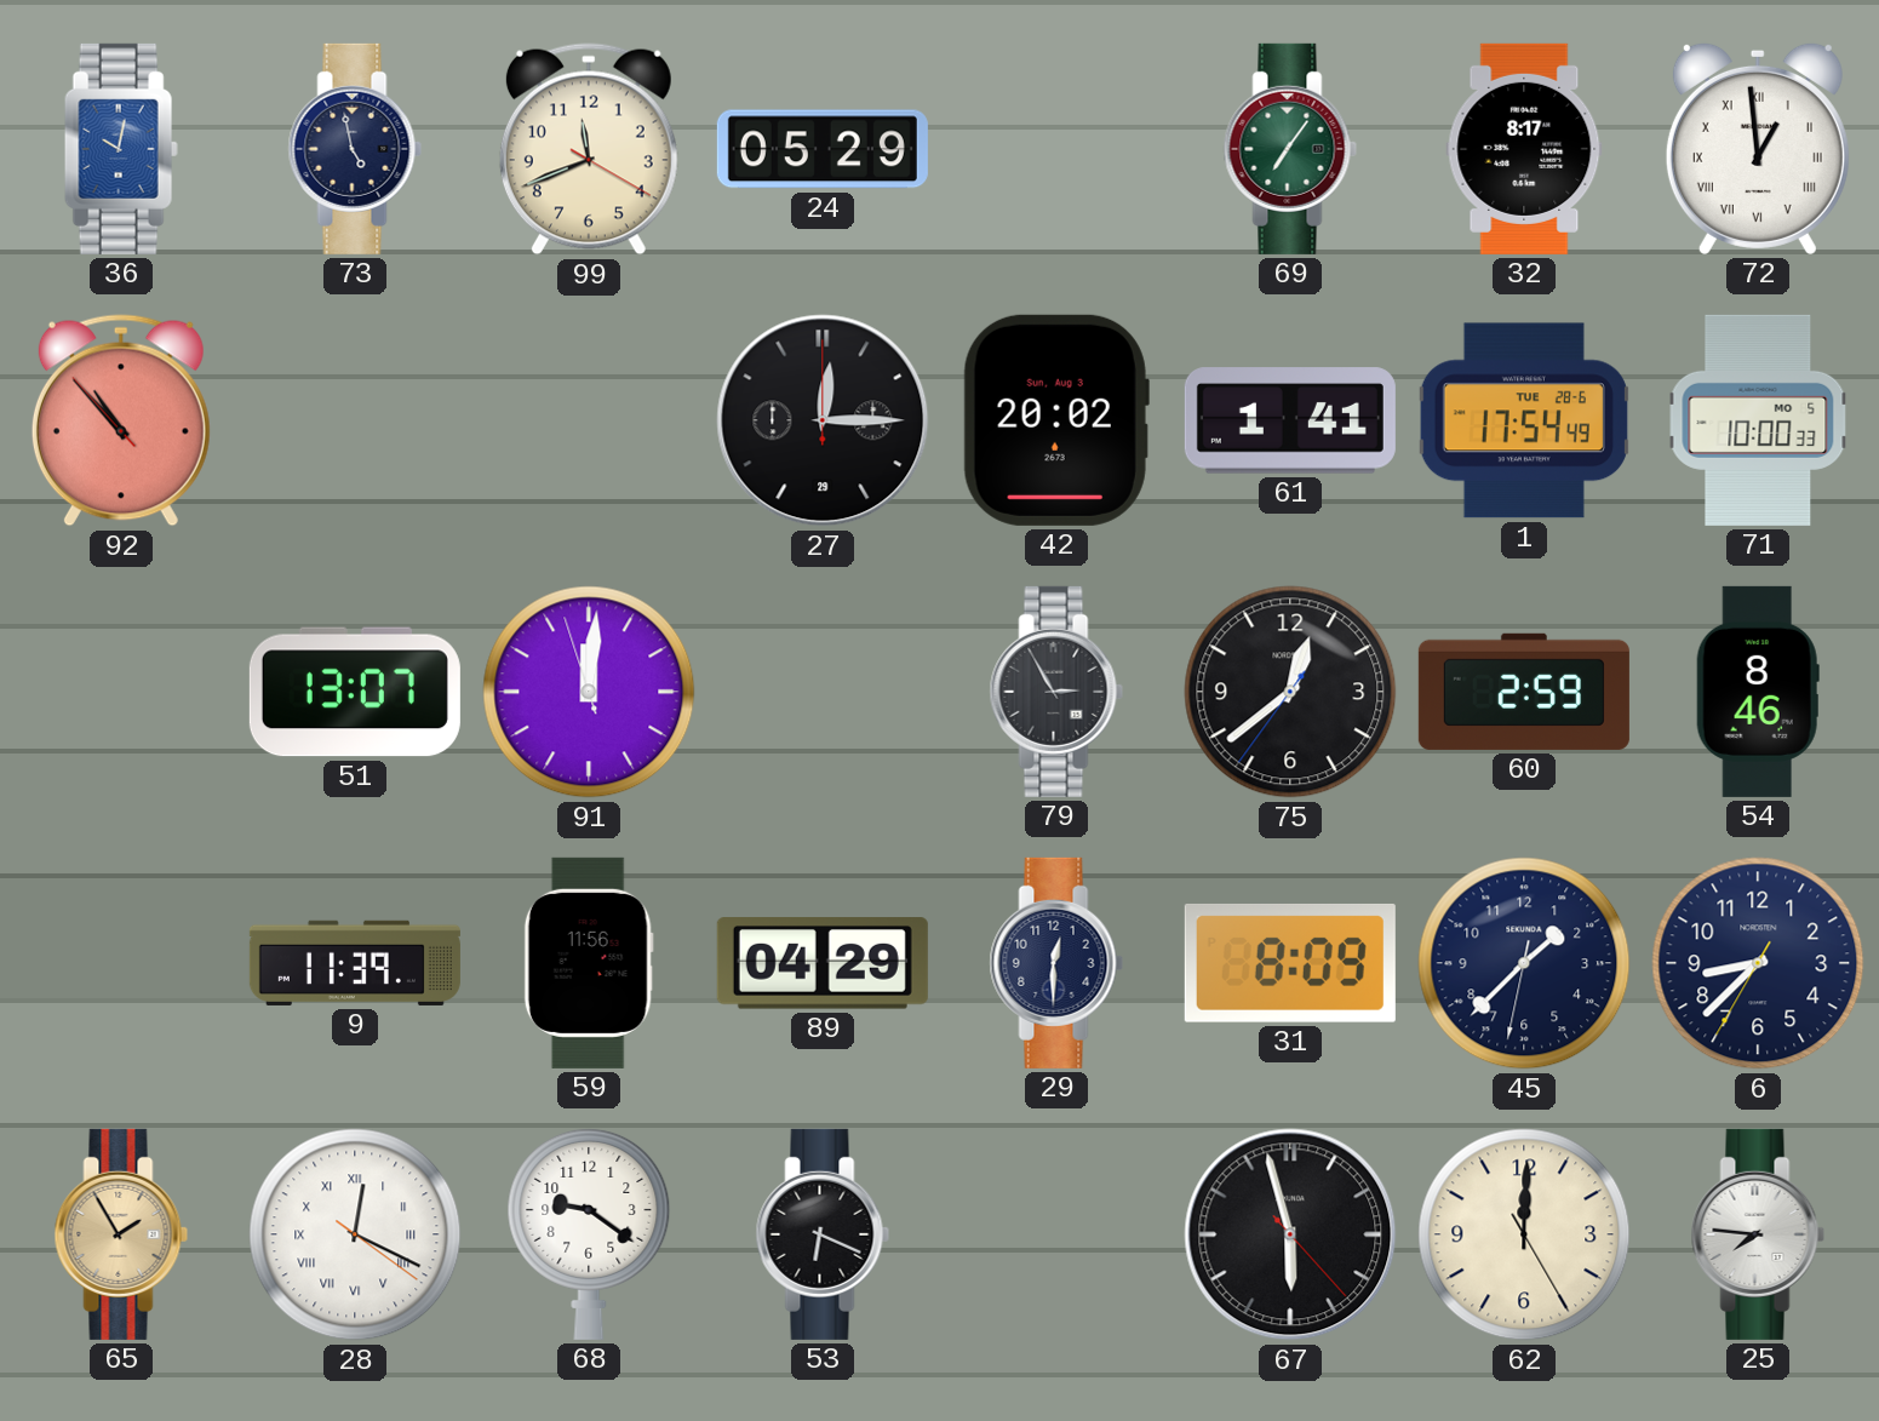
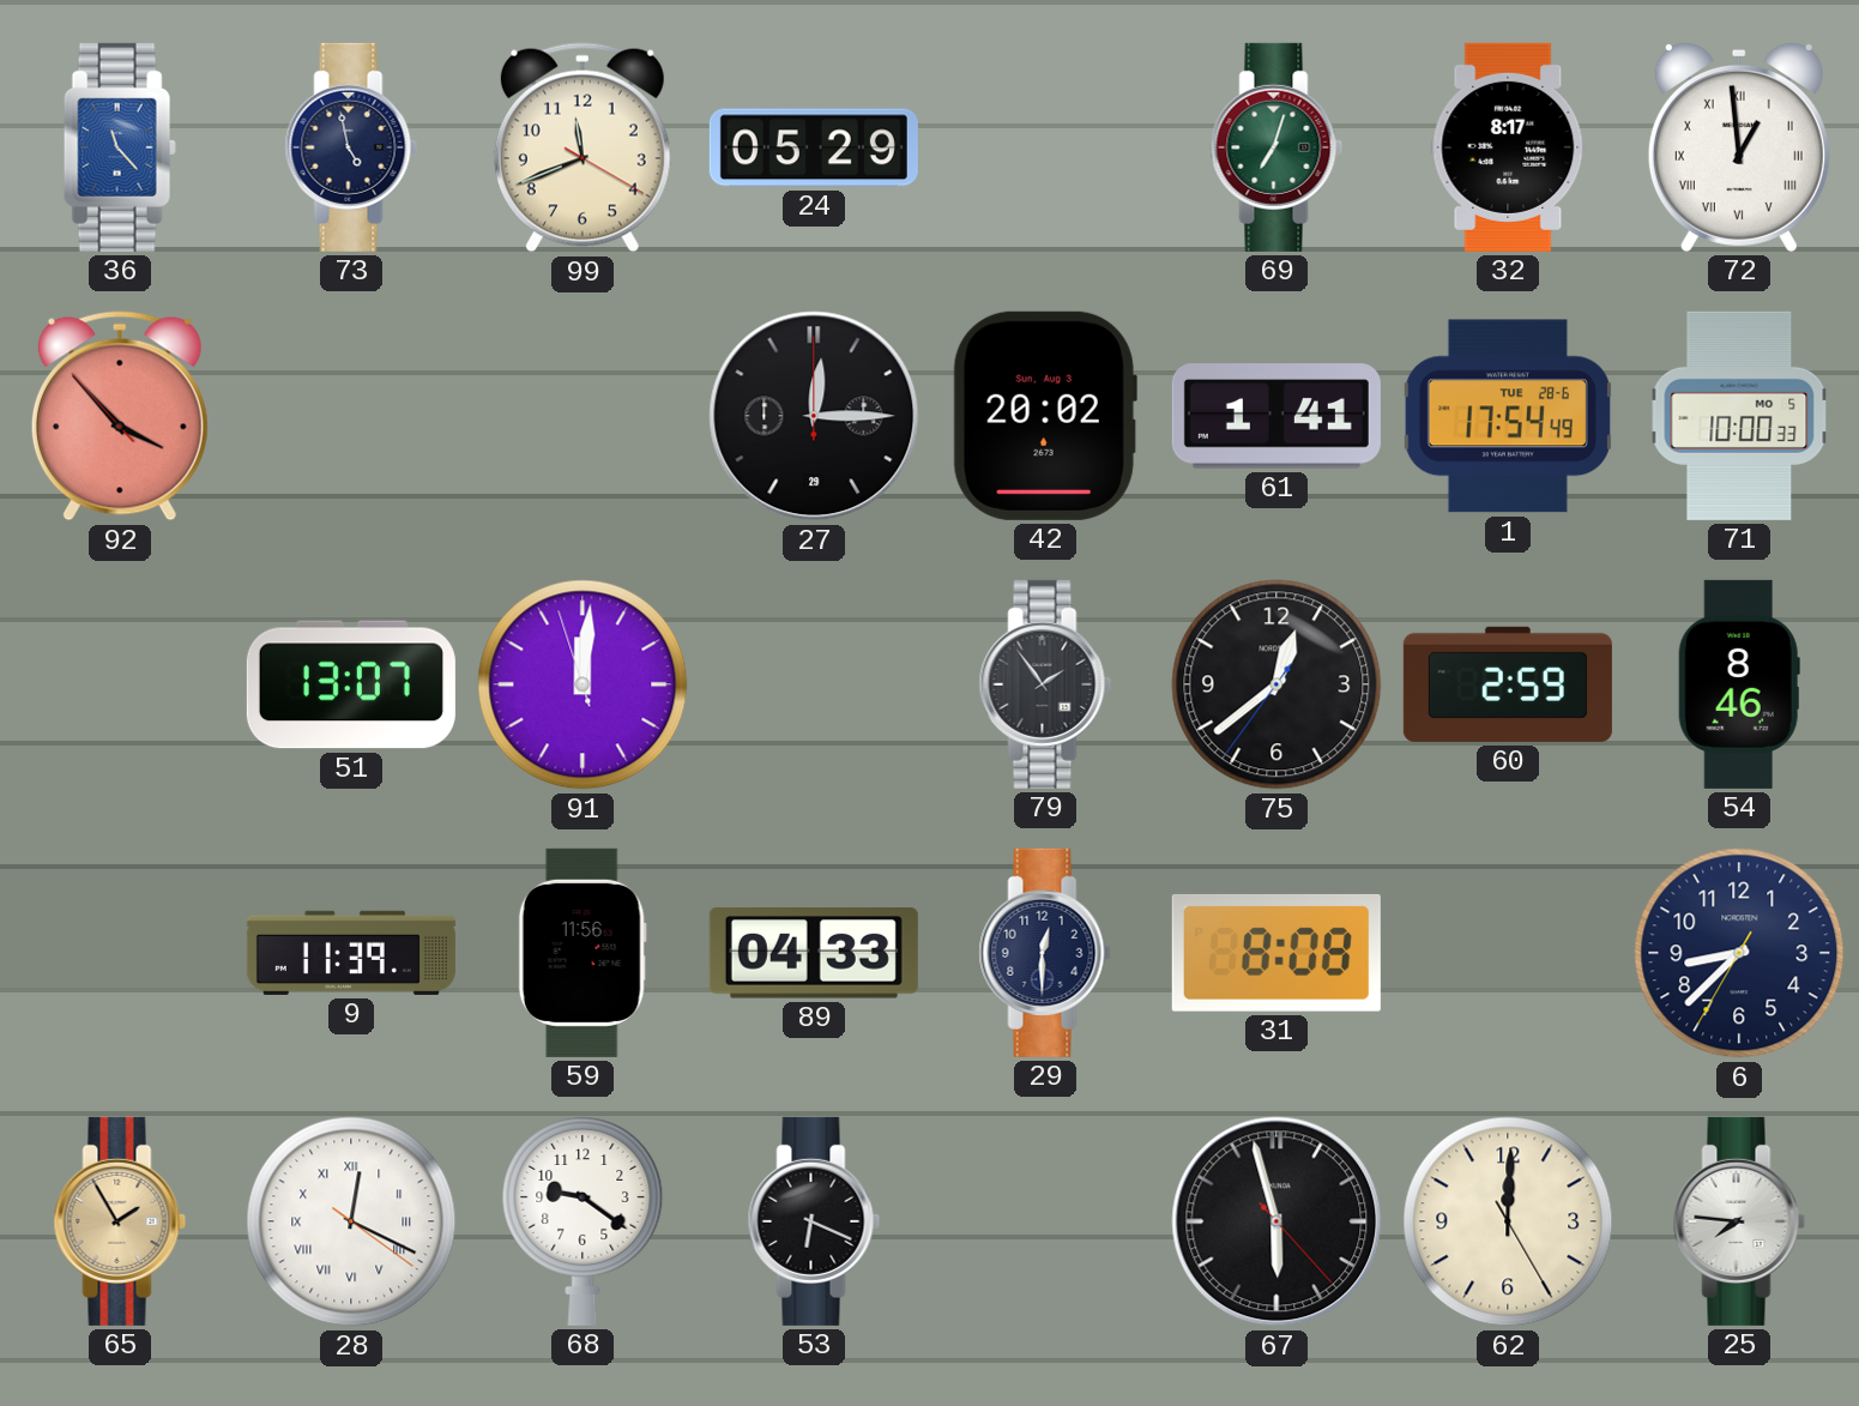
36: 10:02 -> 11:23
69: 7:06 -> 7:03
92: 10:52 -> 3:52
79: 2:55 -> 1:54
89: 04:29 -> 04:33
31: 8:09 -> 8:08
45: 1:37 -> none
